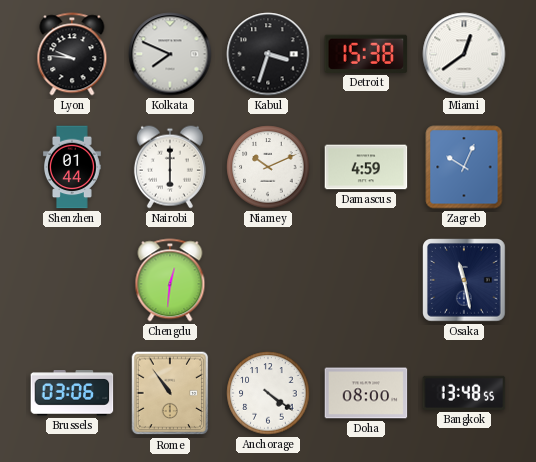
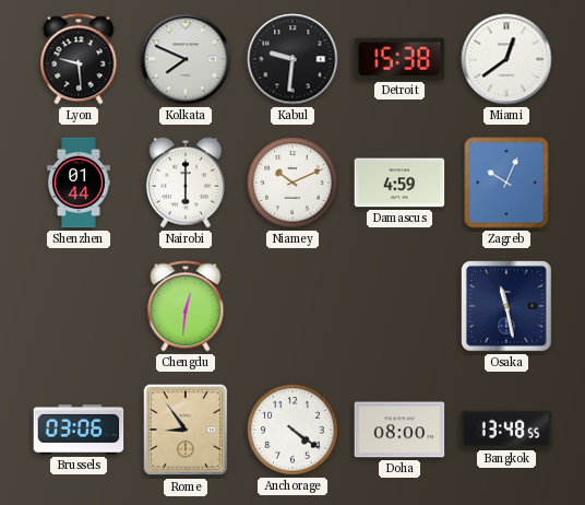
Lyon: 9:46 -> 9:29
Kabul: 3:33 -> 9:31
Rome: 10:54 -> 8:54
